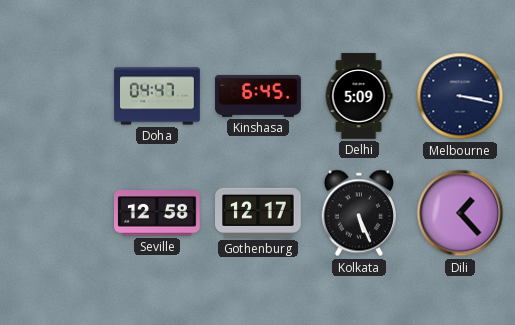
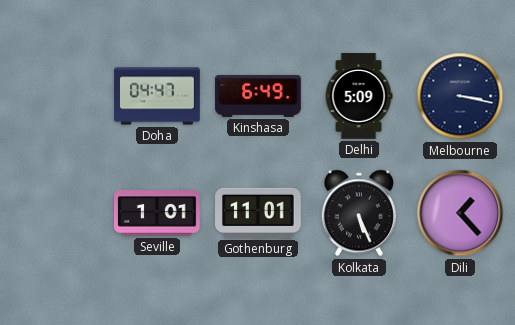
Kinshasa: 6:45 -> 6:49
Seville: 12:58 -> 1:01
Gothenburg: 12:17 -> 11:01
